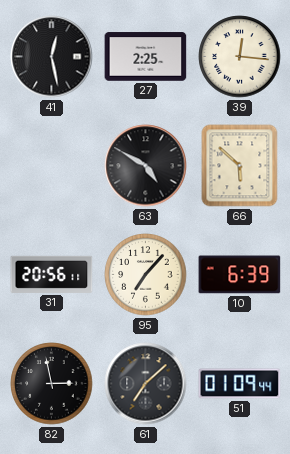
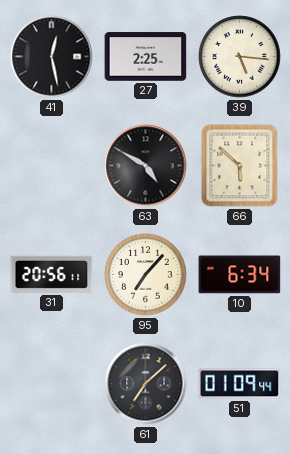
39: 12:16 -> 5:16
10: 6:39 -> 6:34
82: 2:58 -> none
